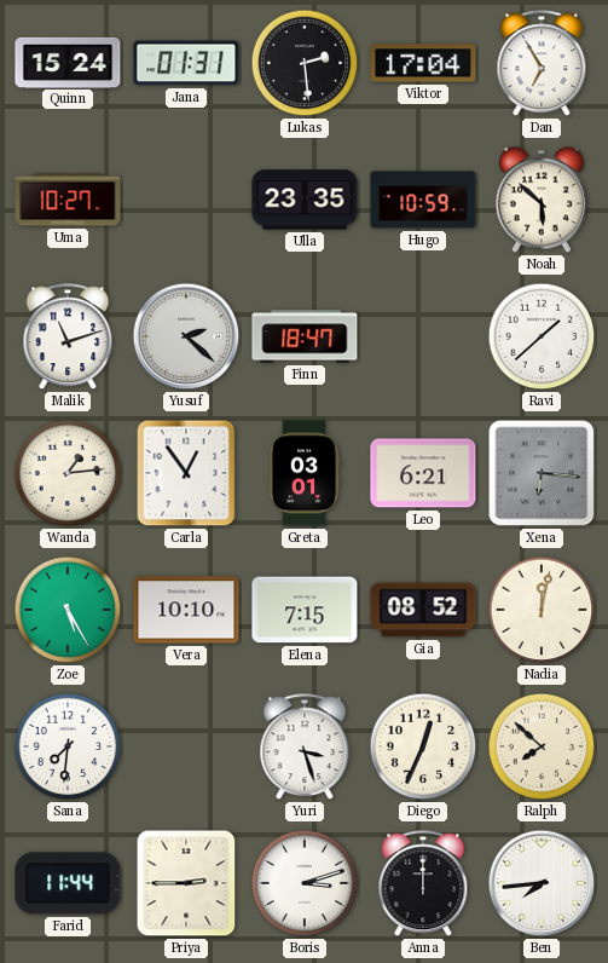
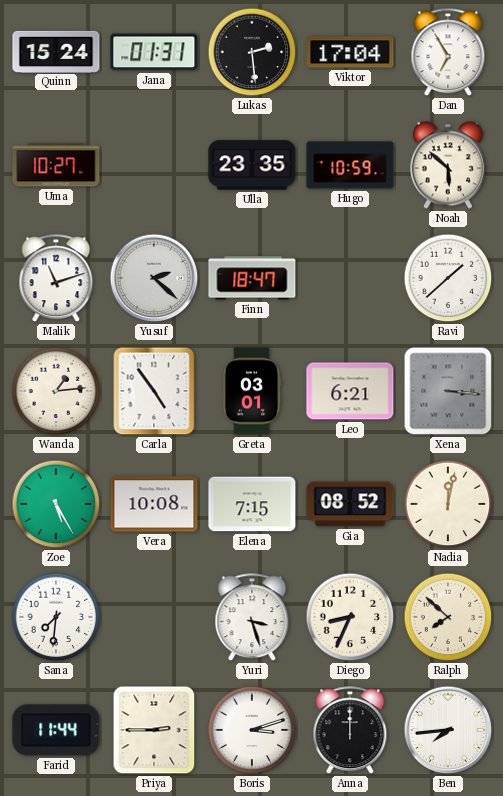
Carla: 12:54 -> 4:54
Xena: 6:16 -> 3:16
Vera: 10:10 -> 10:08
Diego: 12:34 -> 8:34
